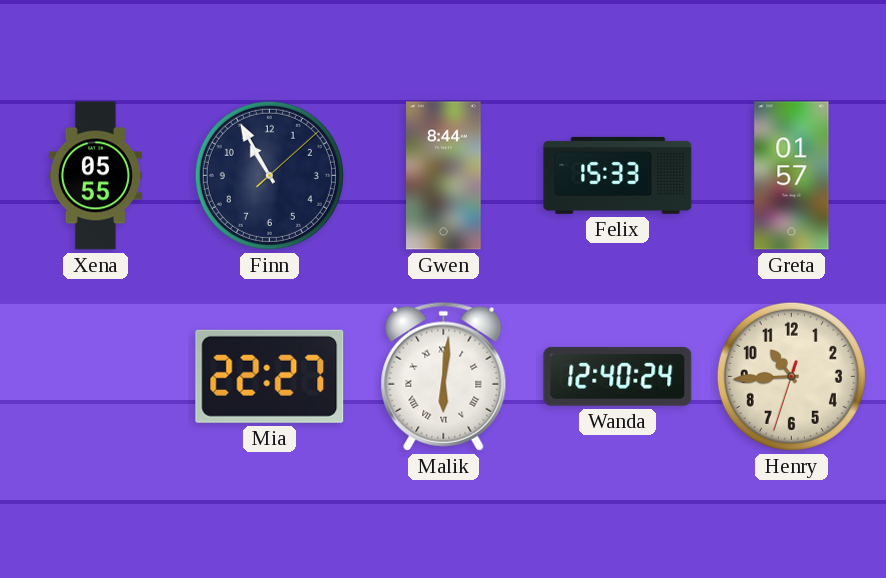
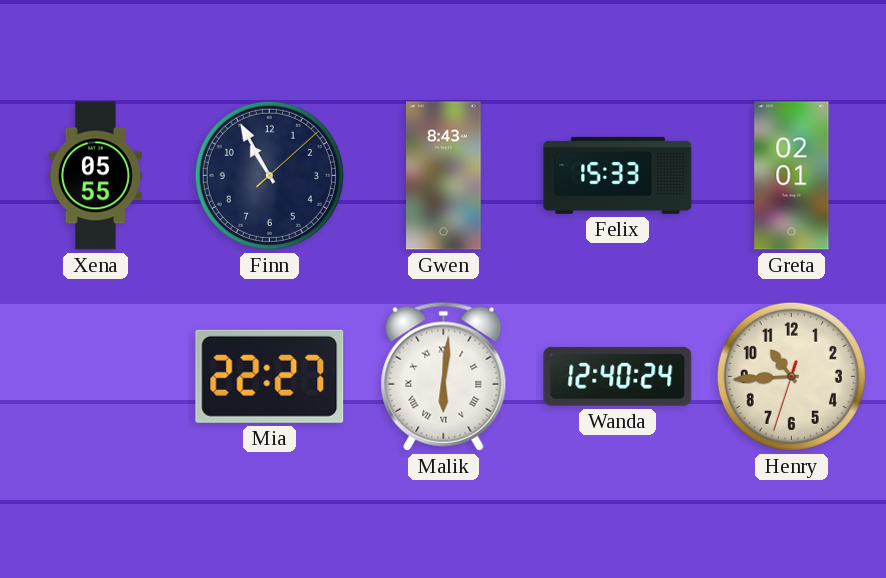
Gwen: 8:44 -> 8:43
Greta: 01:57 -> 02:01
